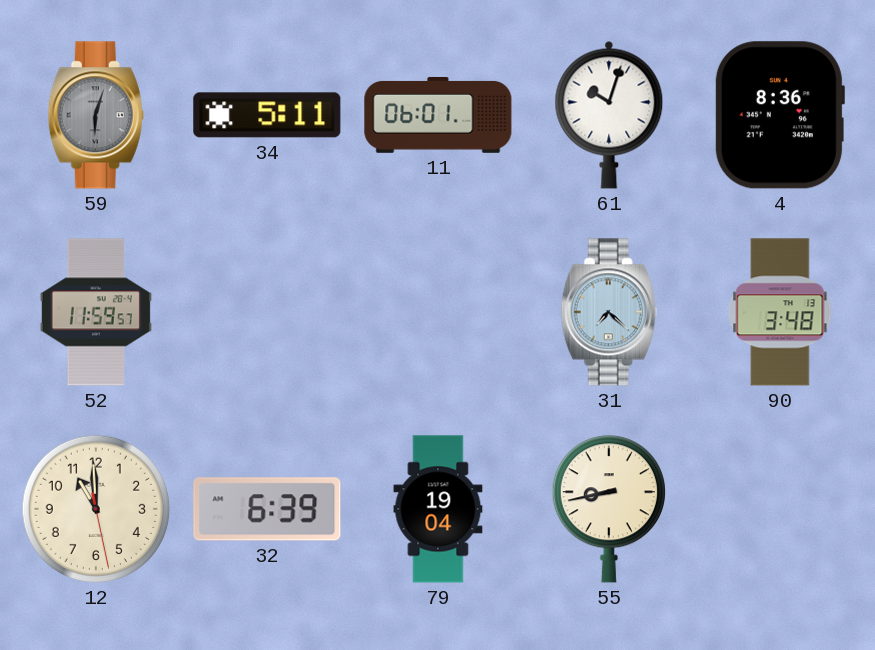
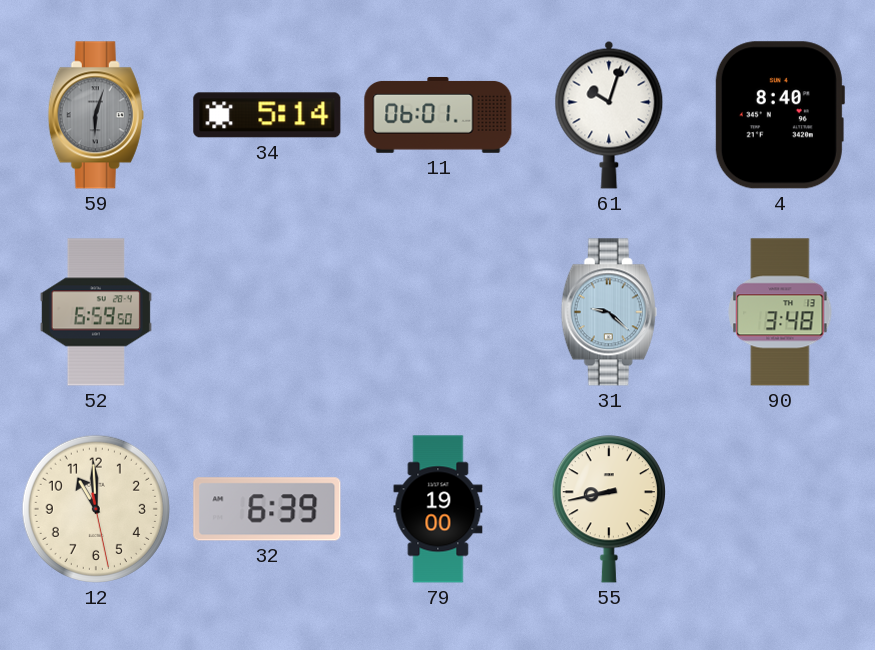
34: 5:11 -> 5:14
4: 8:36 -> 8:40
52: 11:59 -> 6:59
31: 7:22 -> 9:22
79: 19:04 -> 19:00
